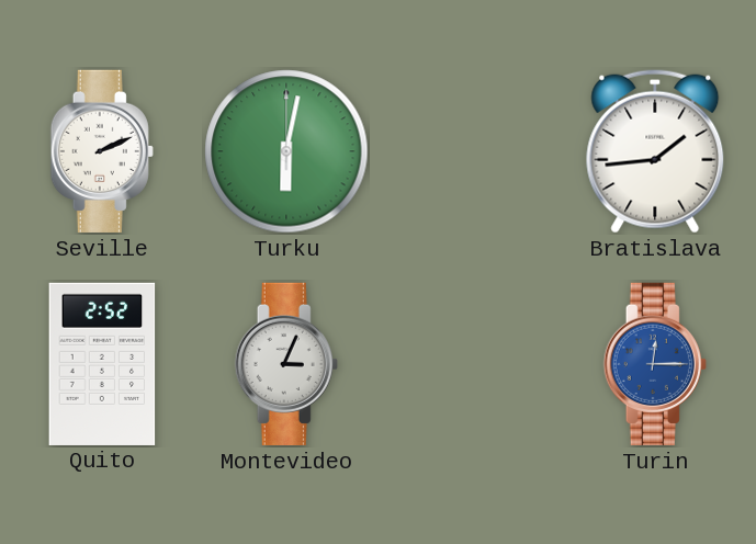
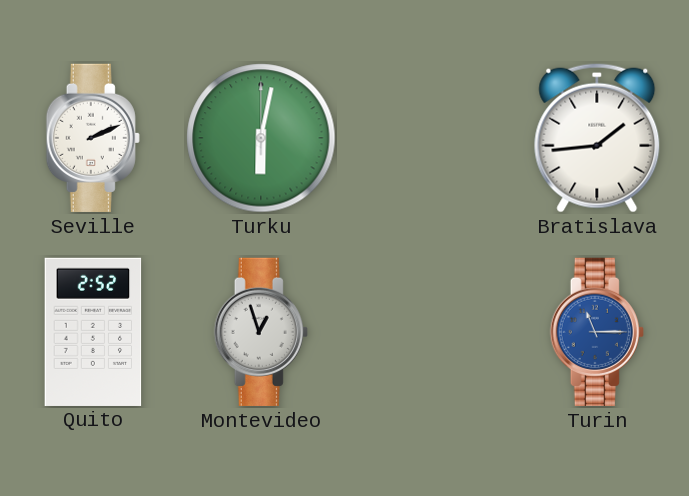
Montevideo: 3:04 -> 12:57
Turin: 12:15 -> 11:15
